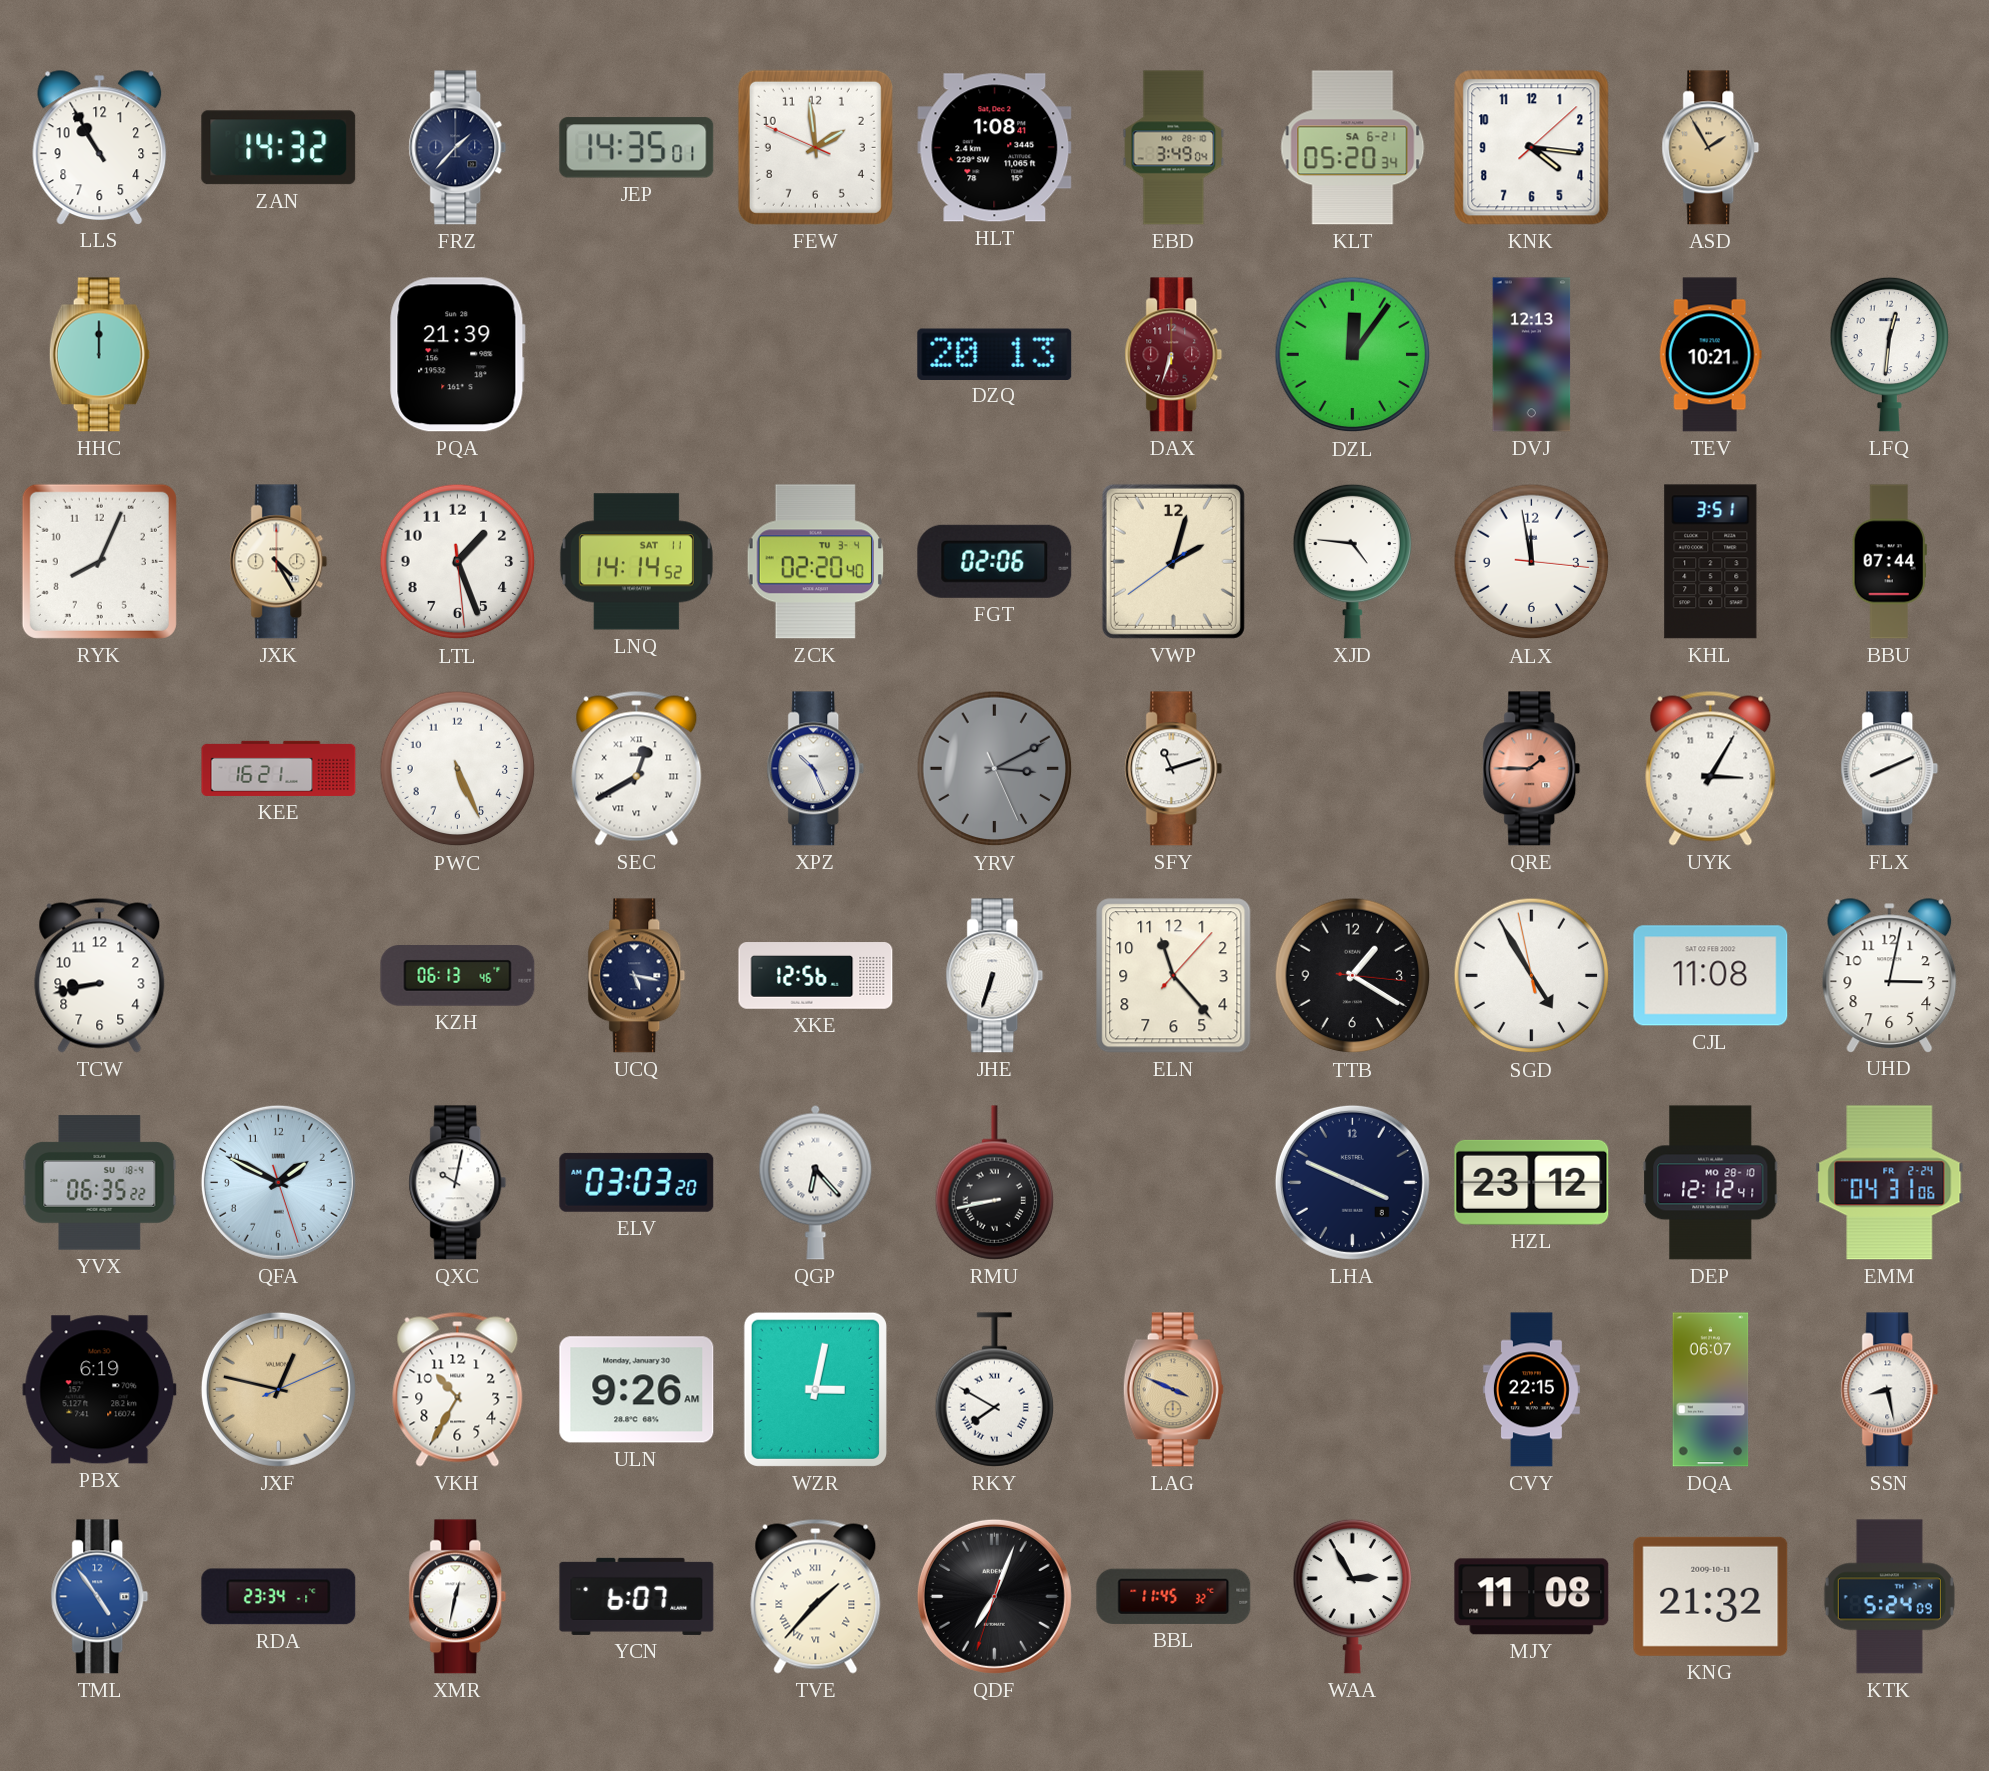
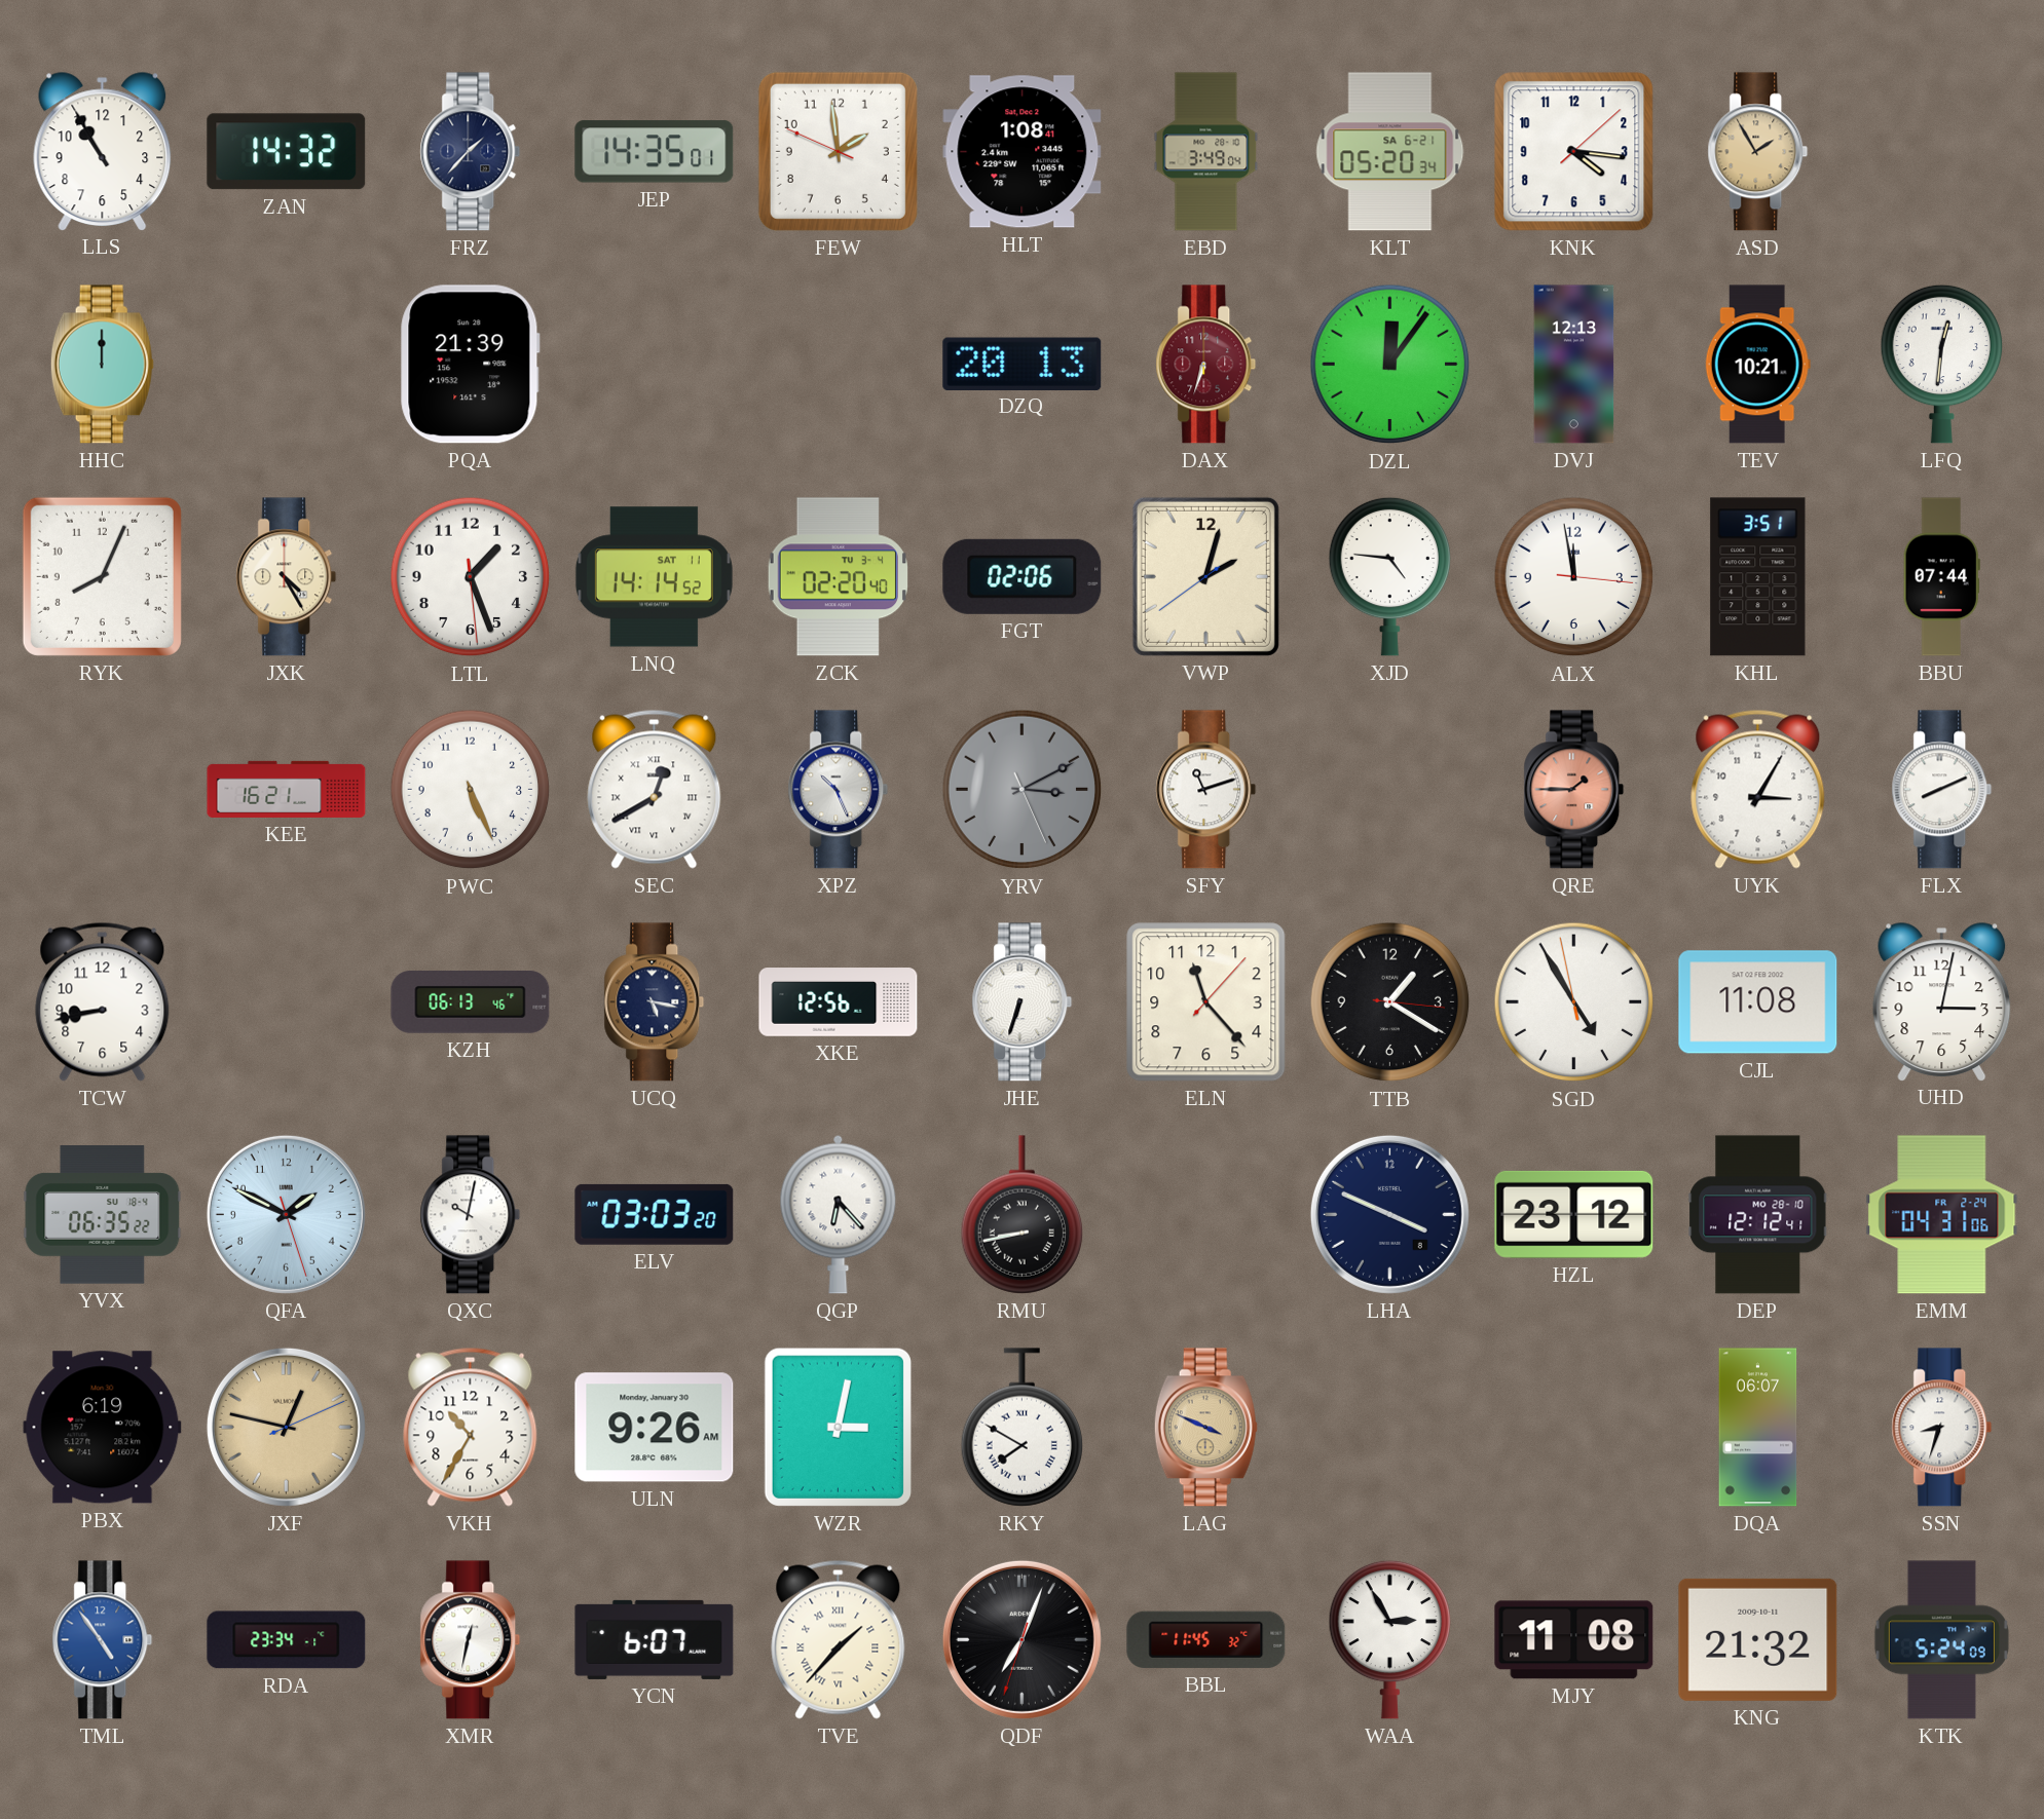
CVY: 22:15 -> none
SSN: 8:28 -> 8:33
